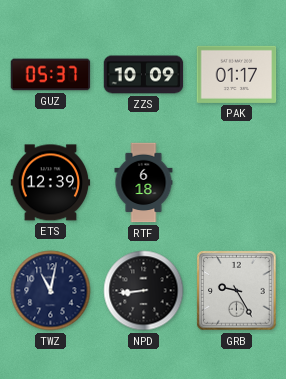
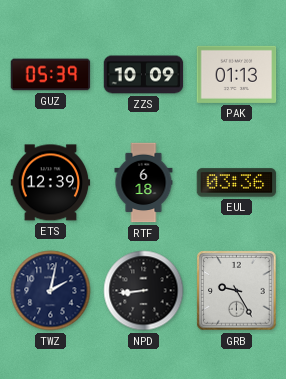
GUZ: 05:37 -> 05:39
PAK: 01:17 -> 01:13
EUL: none -> 03:36
TWZ: 11:02 -> 2:02
